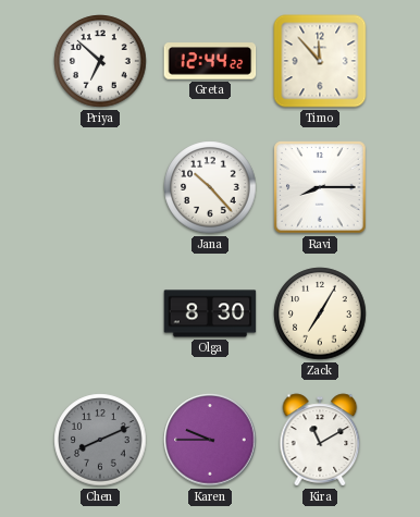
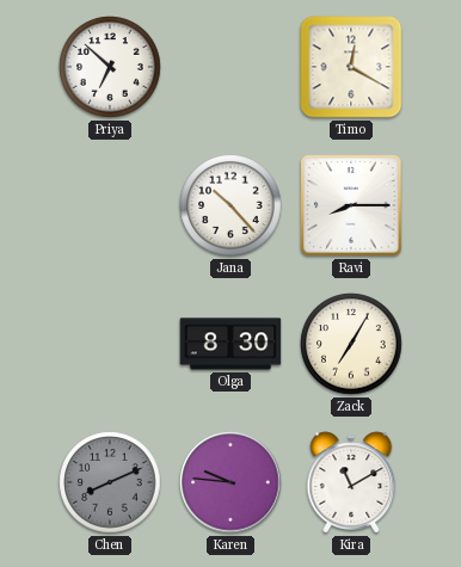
Greta: 12:44 -> none
Timo: 11:53 -> 12:20
Karen: 9:45 -> 9:46
